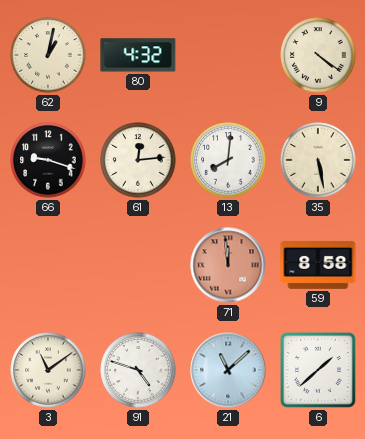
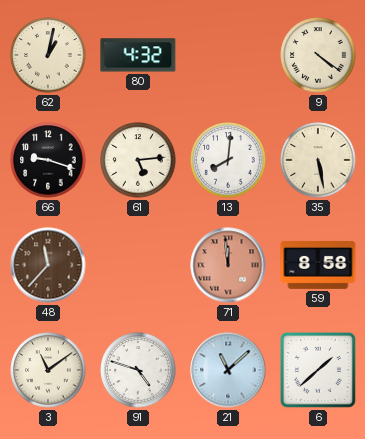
61: 12:14 -> 5:14
48: none -> 11:37
